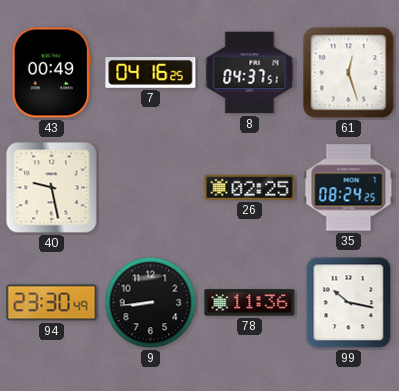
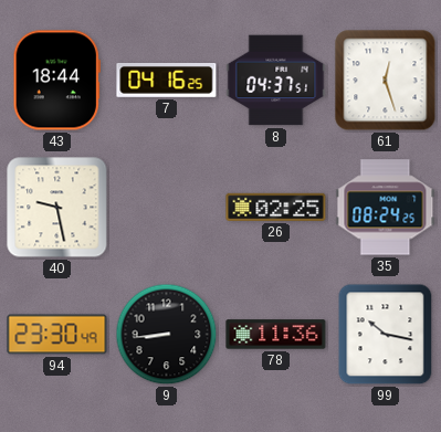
43: 00:49 -> 18:44
